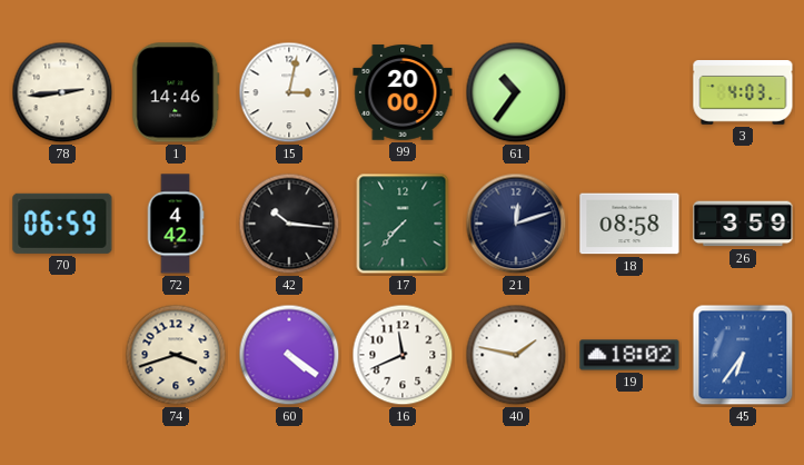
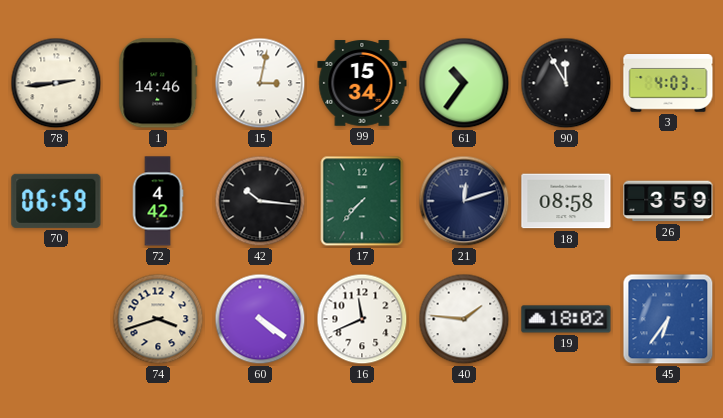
99: 20:00 -> 15:34
90: none -> 11:55
40: 1:47 -> 1:46
